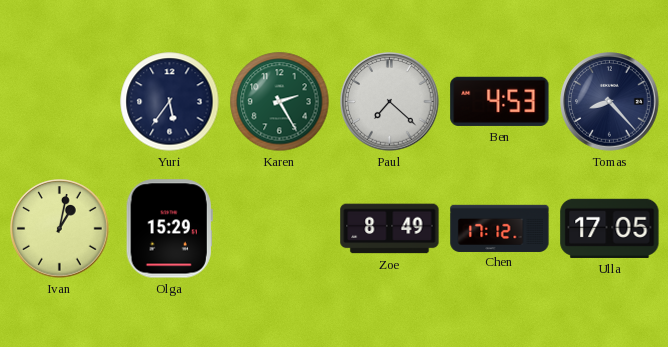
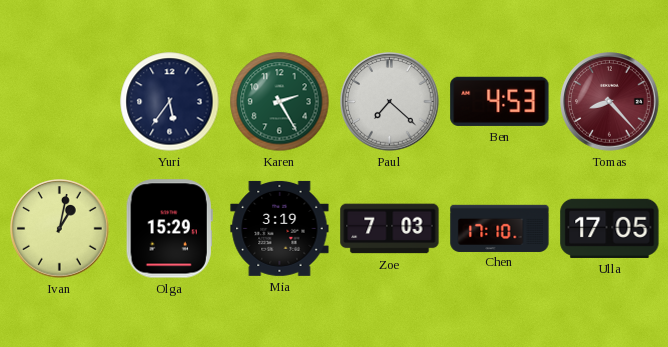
Tomas dial: navy -> burgundy
Mia: none -> 3:19
Zoe: 8:49 -> 7:03
Chen: 17:12 -> 17:10
